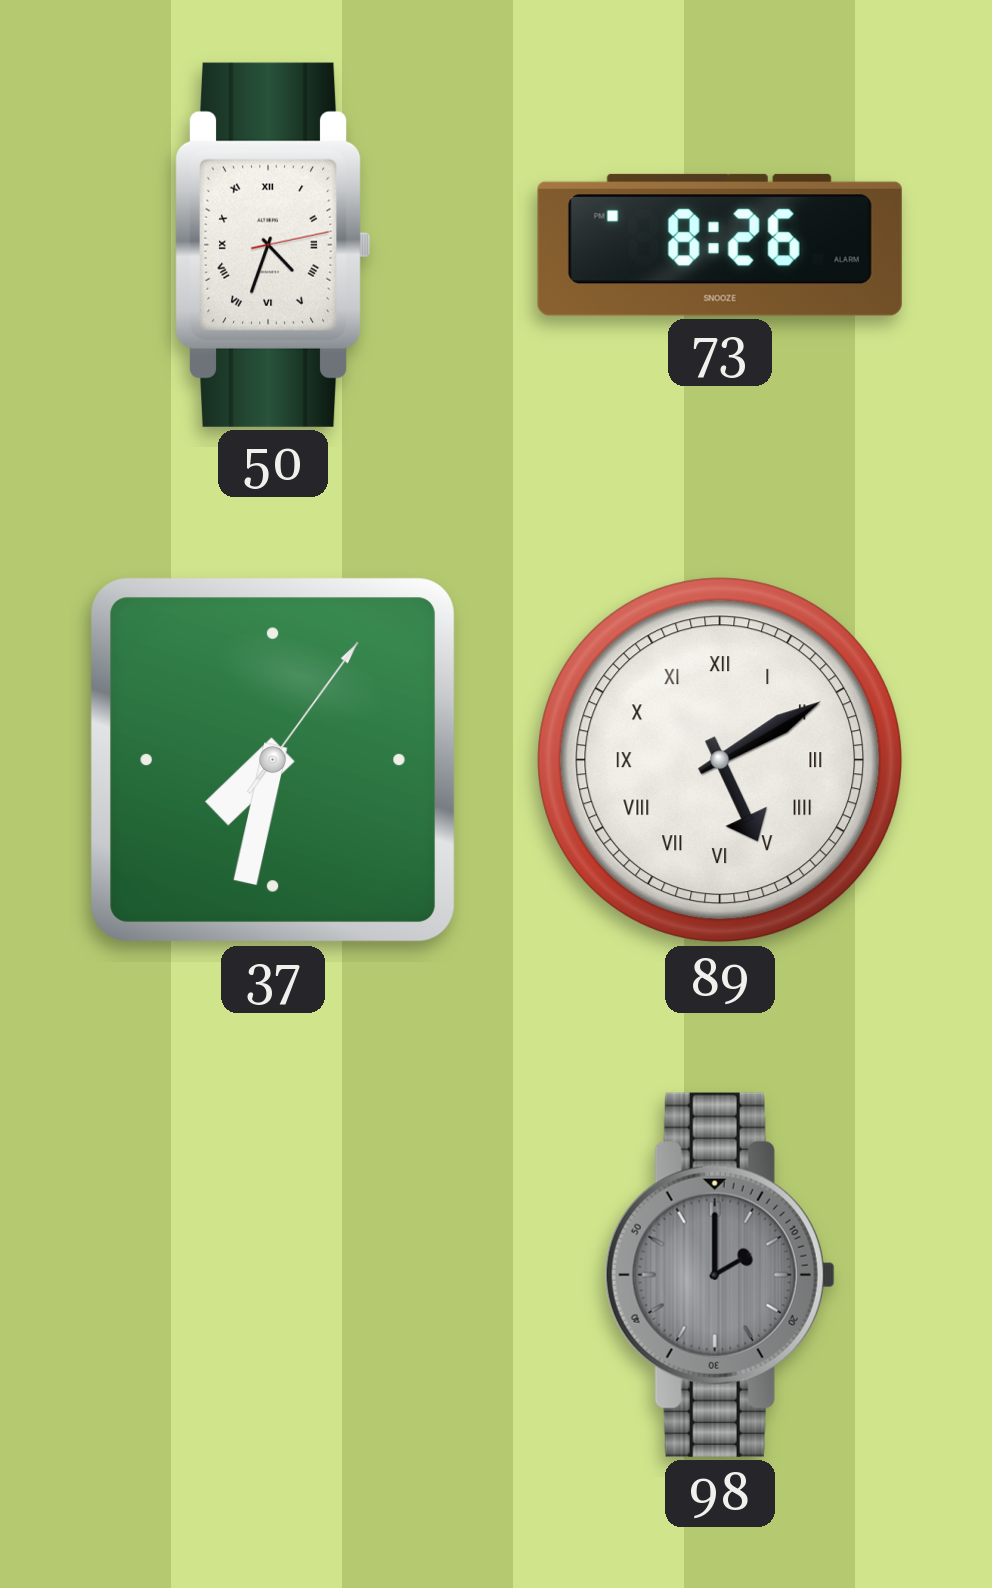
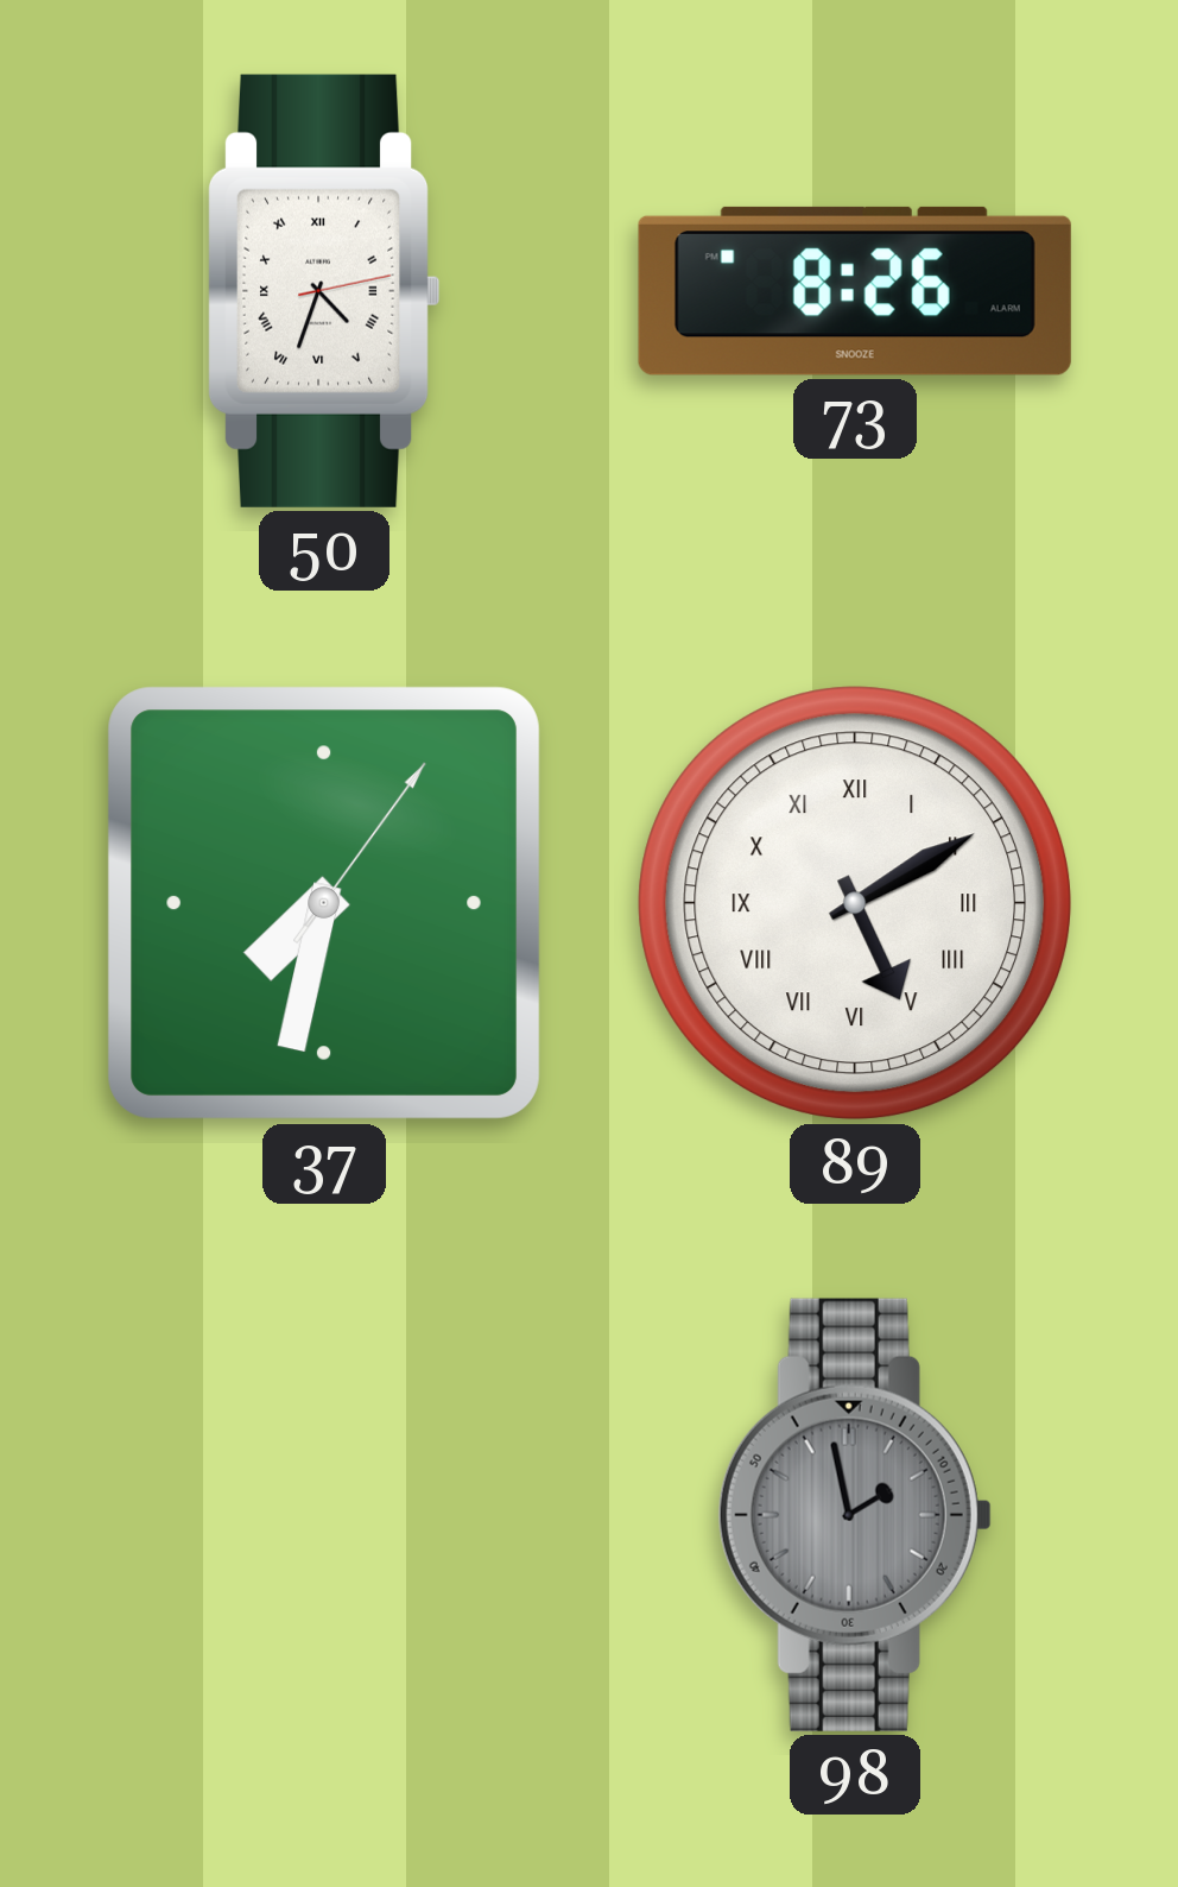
98: 2:00 -> 1:58
